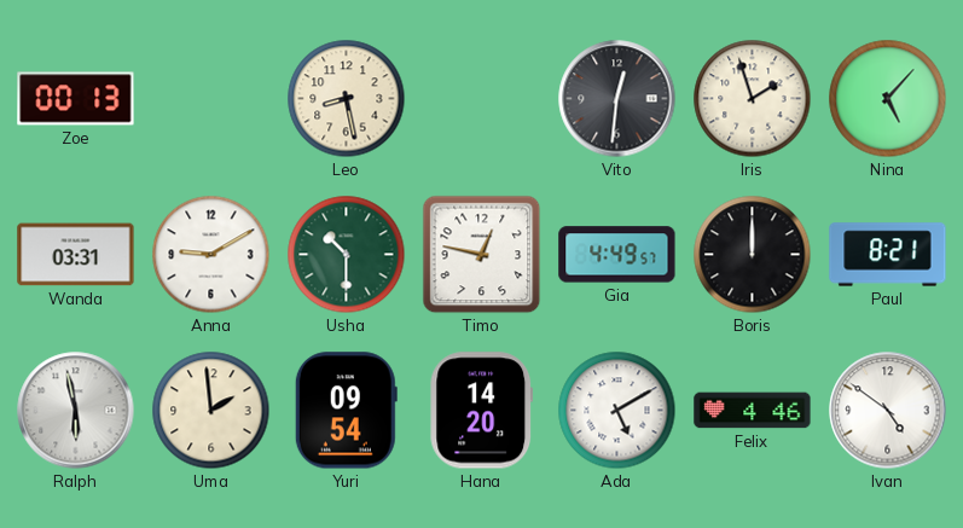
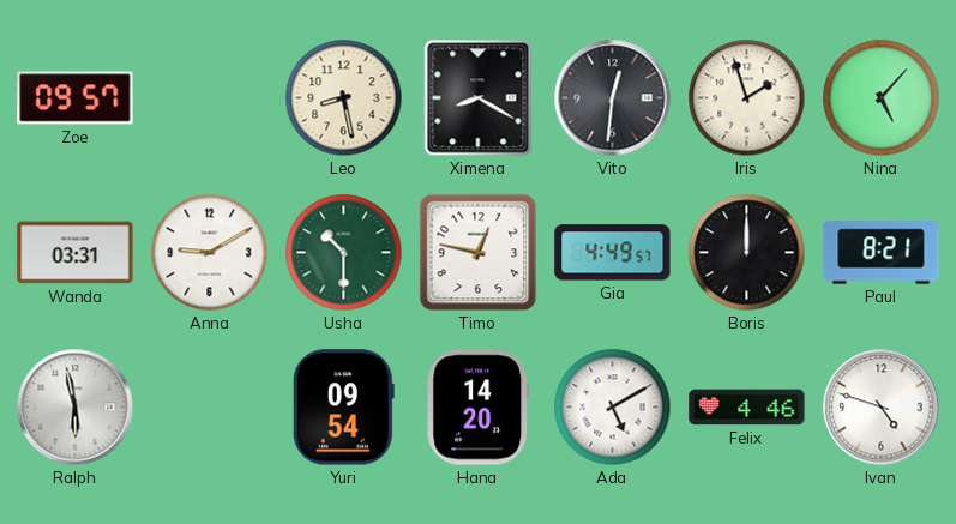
Zoe: 00:13 -> 09:57
Ximena: none -> 8:20
Uma: 1:59 -> none
Ivan: 4:51 -> 4:48
